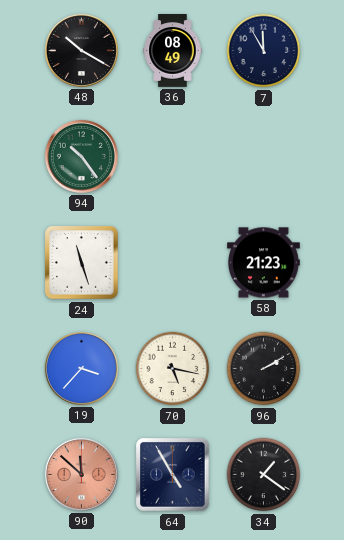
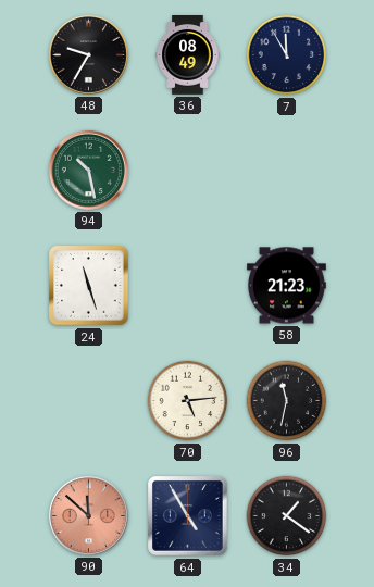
48: 10:20 -> 9:35
94: 10:24 -> 10:28
19: 3:37 -> none
70: 5:17 -> 5:14
96: 2:10 -> 11:32
